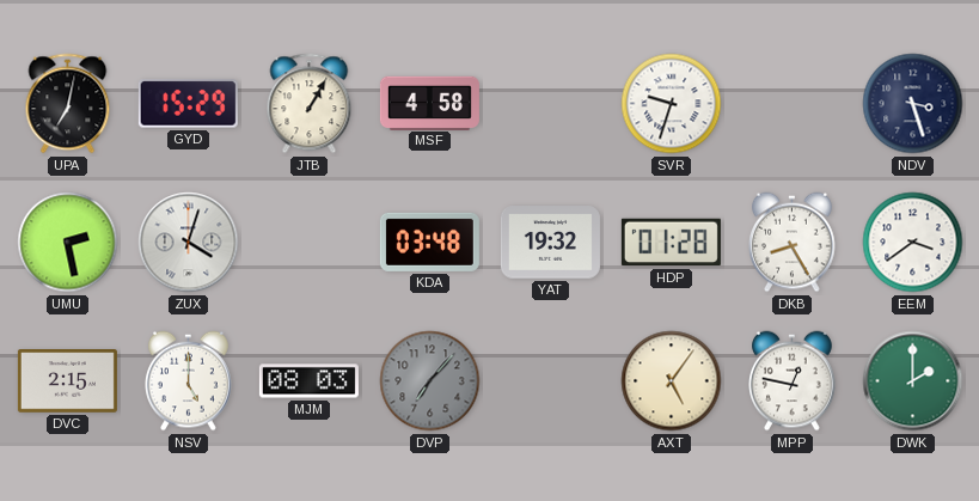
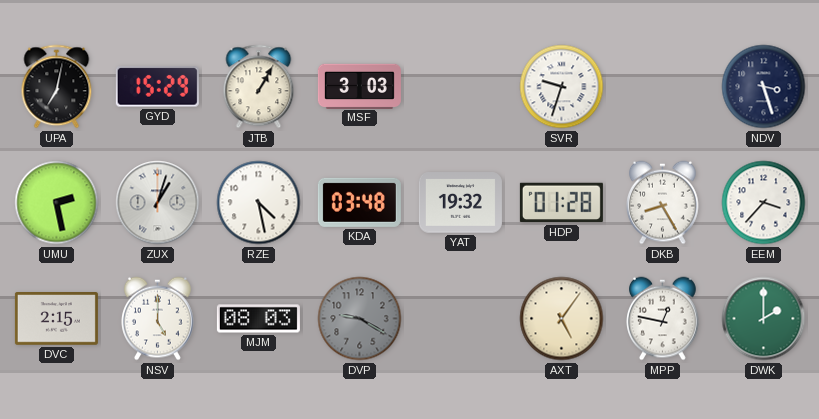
MSF: 4:58 -> 3:03
ZUX: 4:03 -> 1:03
RZE: none -> 4:28
EEM: 3:39 -> 3:37
DVP: 7:07 -> 9:20
